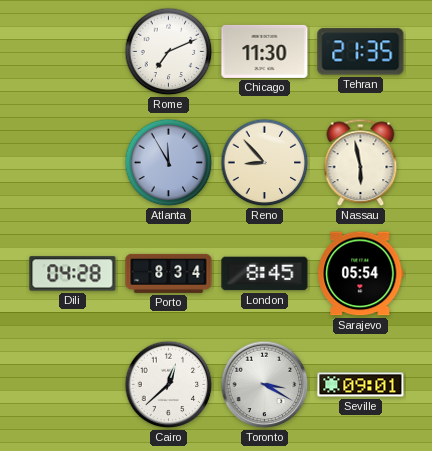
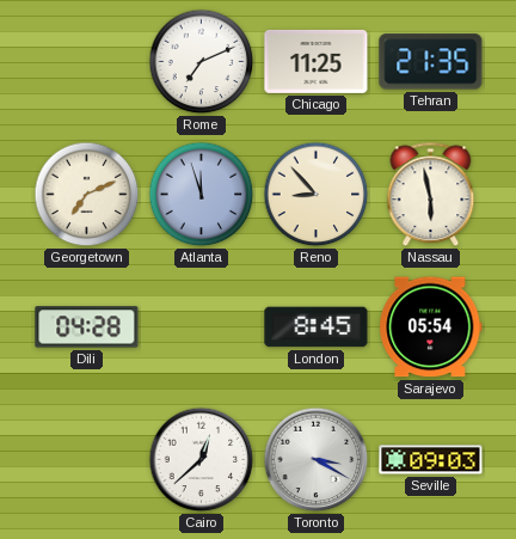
Chicago: 11:30 -> 11:25
Georgetown: none -> 7:11
Atlanta: 11:55 -> 11:57
Porto: 8:34 -> none
Seville: 09:01 -> 09:03
